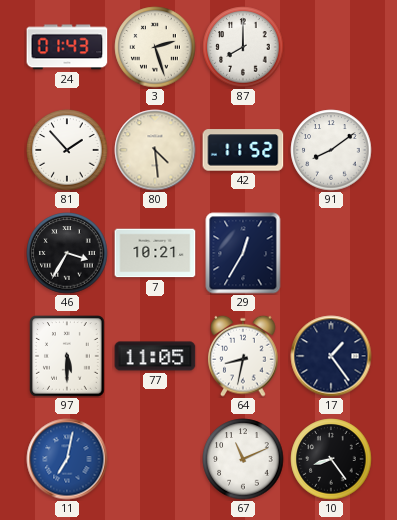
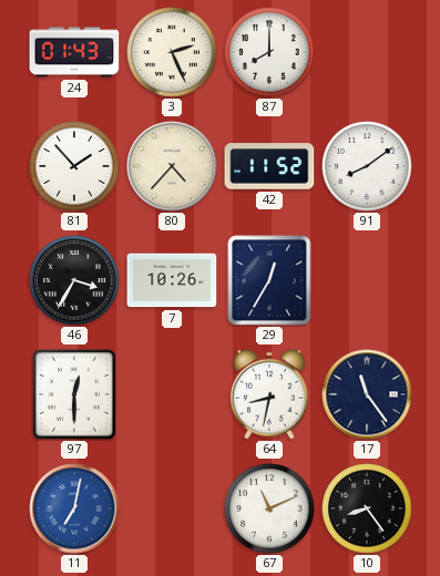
3: 2:27 -> 2:26
80: 4:29 -> 4:37
7: 10:21 -> 10:26
97: 5:30 -> 12:30
77: 11:05 -> none
17: 1:24 -> 11:24
